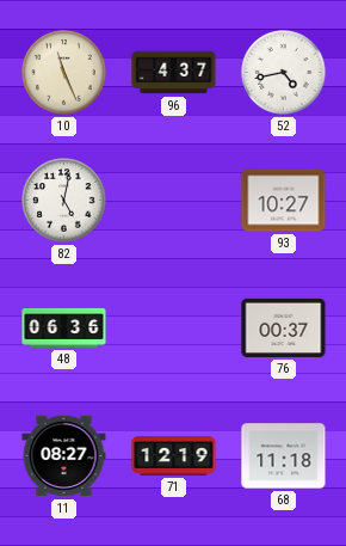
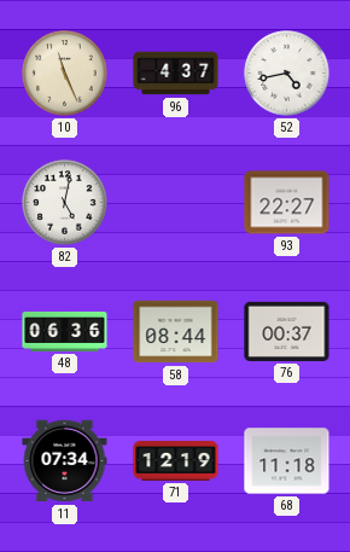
93: 10:27 -> 22:27
58: none -> 08:44
11: 08:27 -> 07:34
